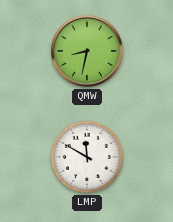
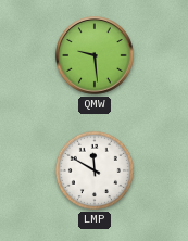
QMW: 8:32 -> 9:29
